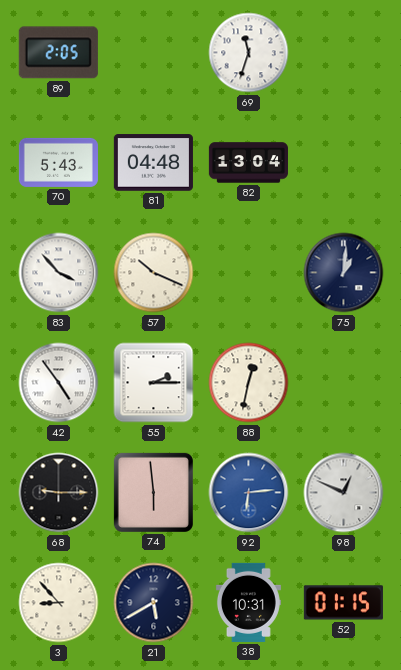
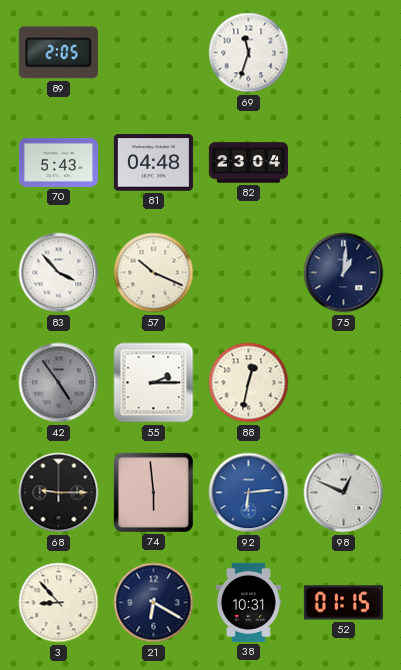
82: 13:04 -> 23:04
42 dial: white -> grey
21: 5:40 -> 6:20
